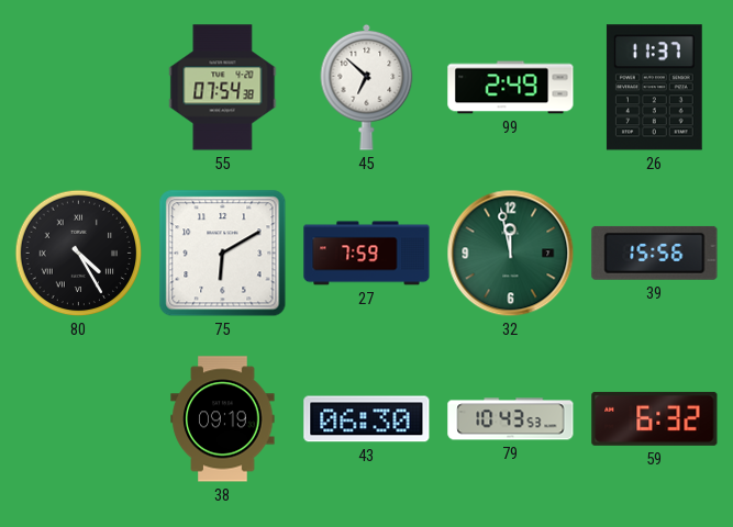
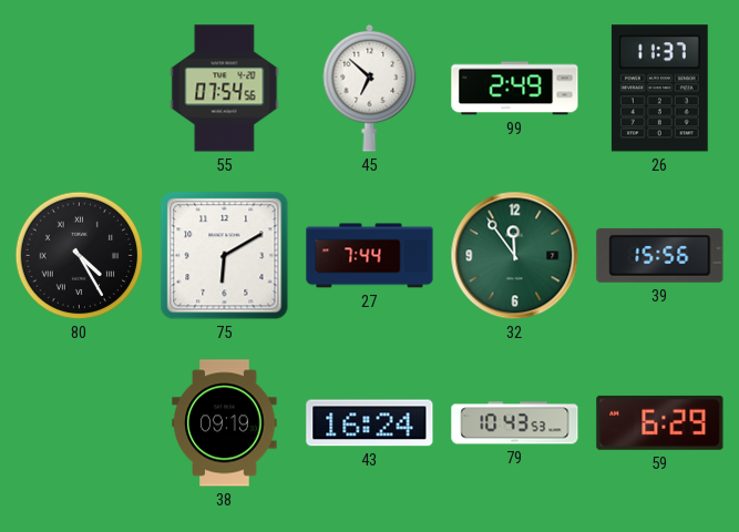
55: 07:54:38 -> 07:54:56
27: 7:59 -> 7:44
32: 11:58 -> 11:54
43: 06:30 -> 16:24
59: 6:32 -> 6:29
